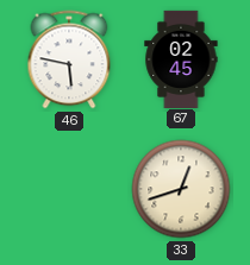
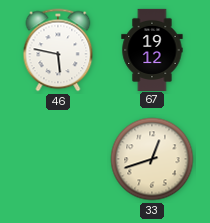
67: 02:45 -> 19:12
